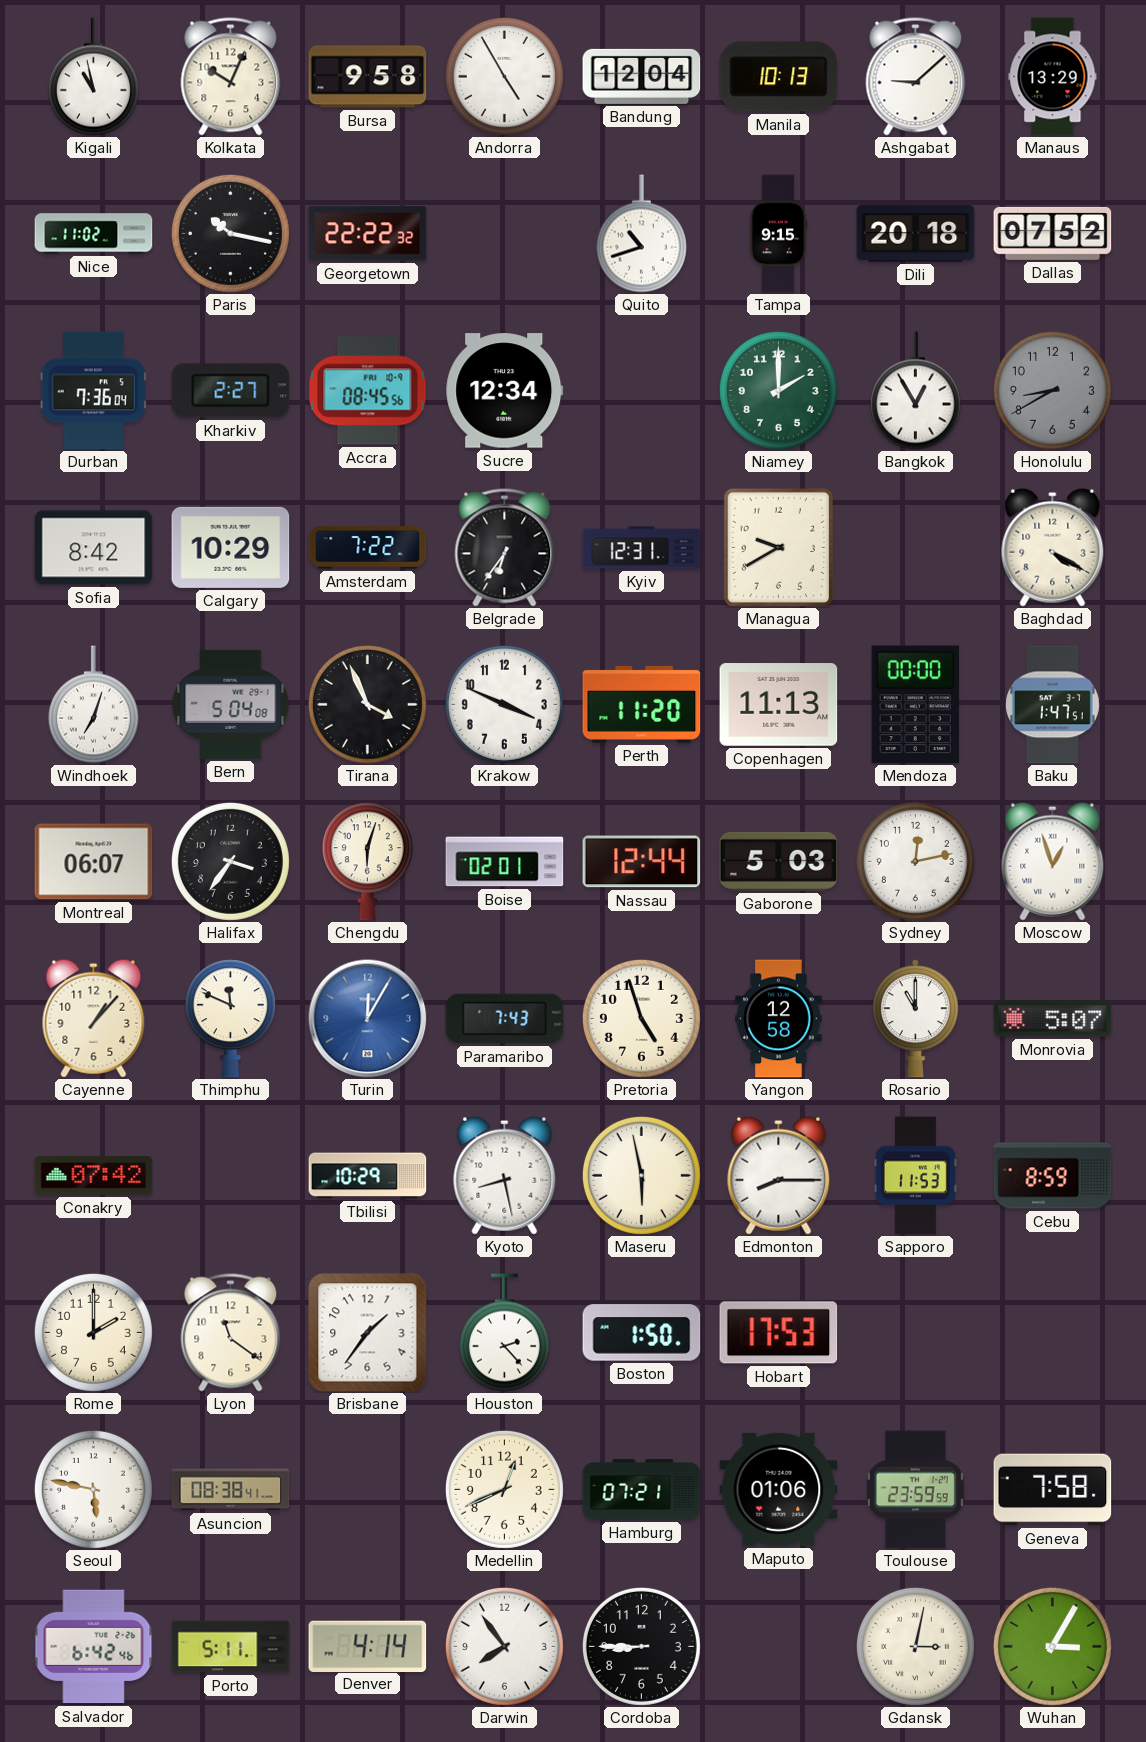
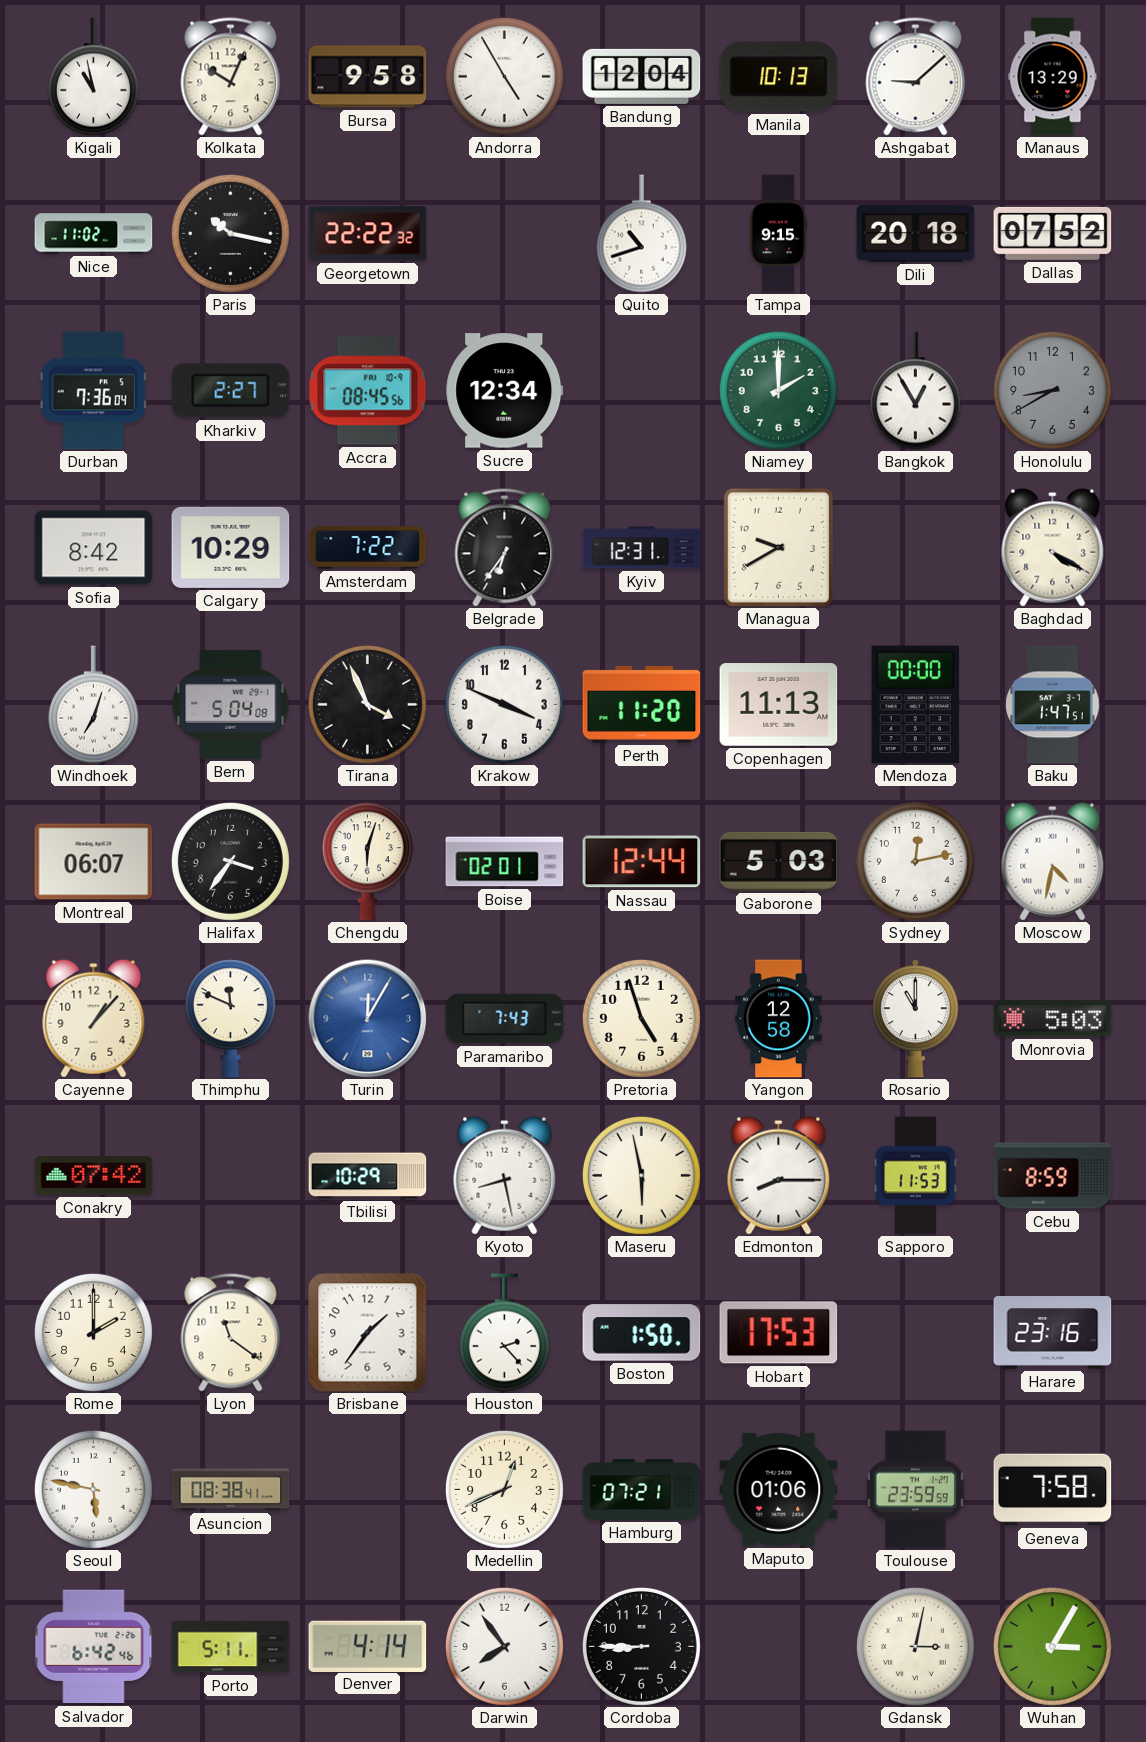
Moscow: 12:57 -> 4:32
Monrovia: 5:07 -> 5:03
Harare: none -> 23:16
